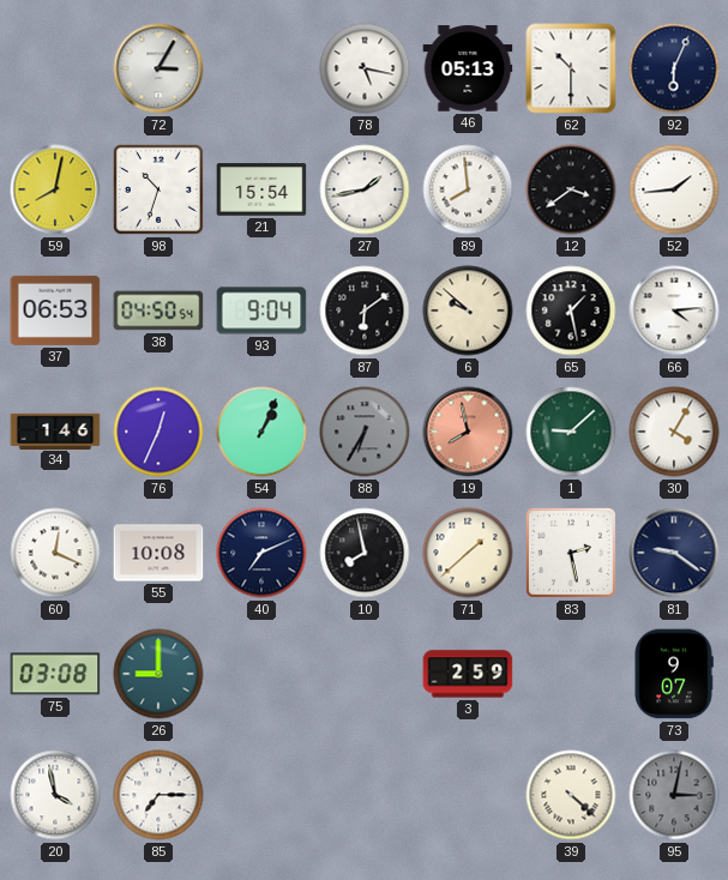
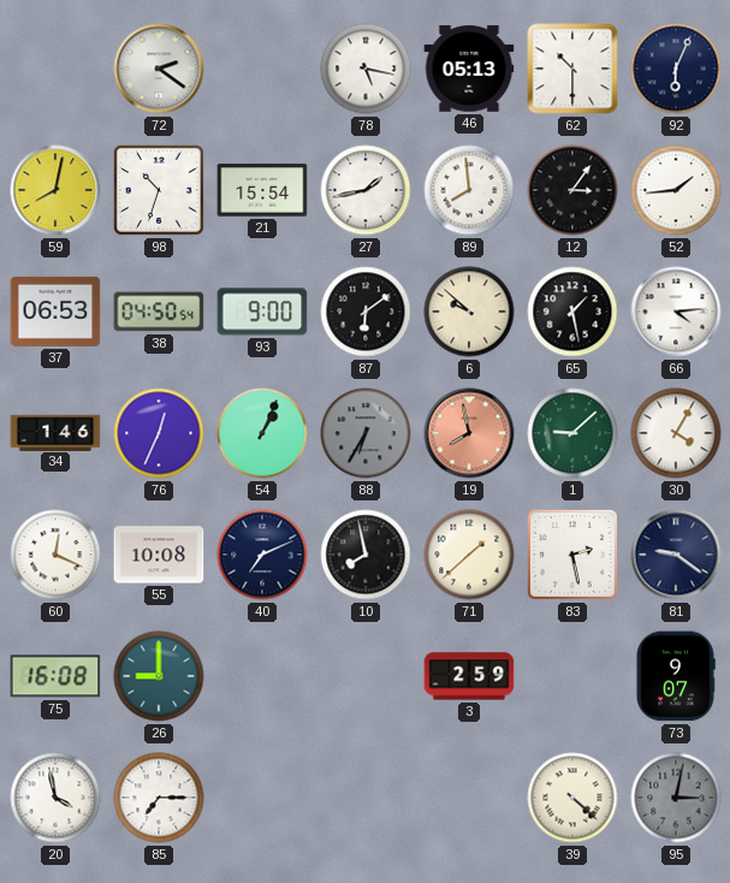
72: 3:05 -> 2:21
12: 3:39 -> 3:06
93: 9:04 -> 9:00
75: 03:08 -> 16:08
